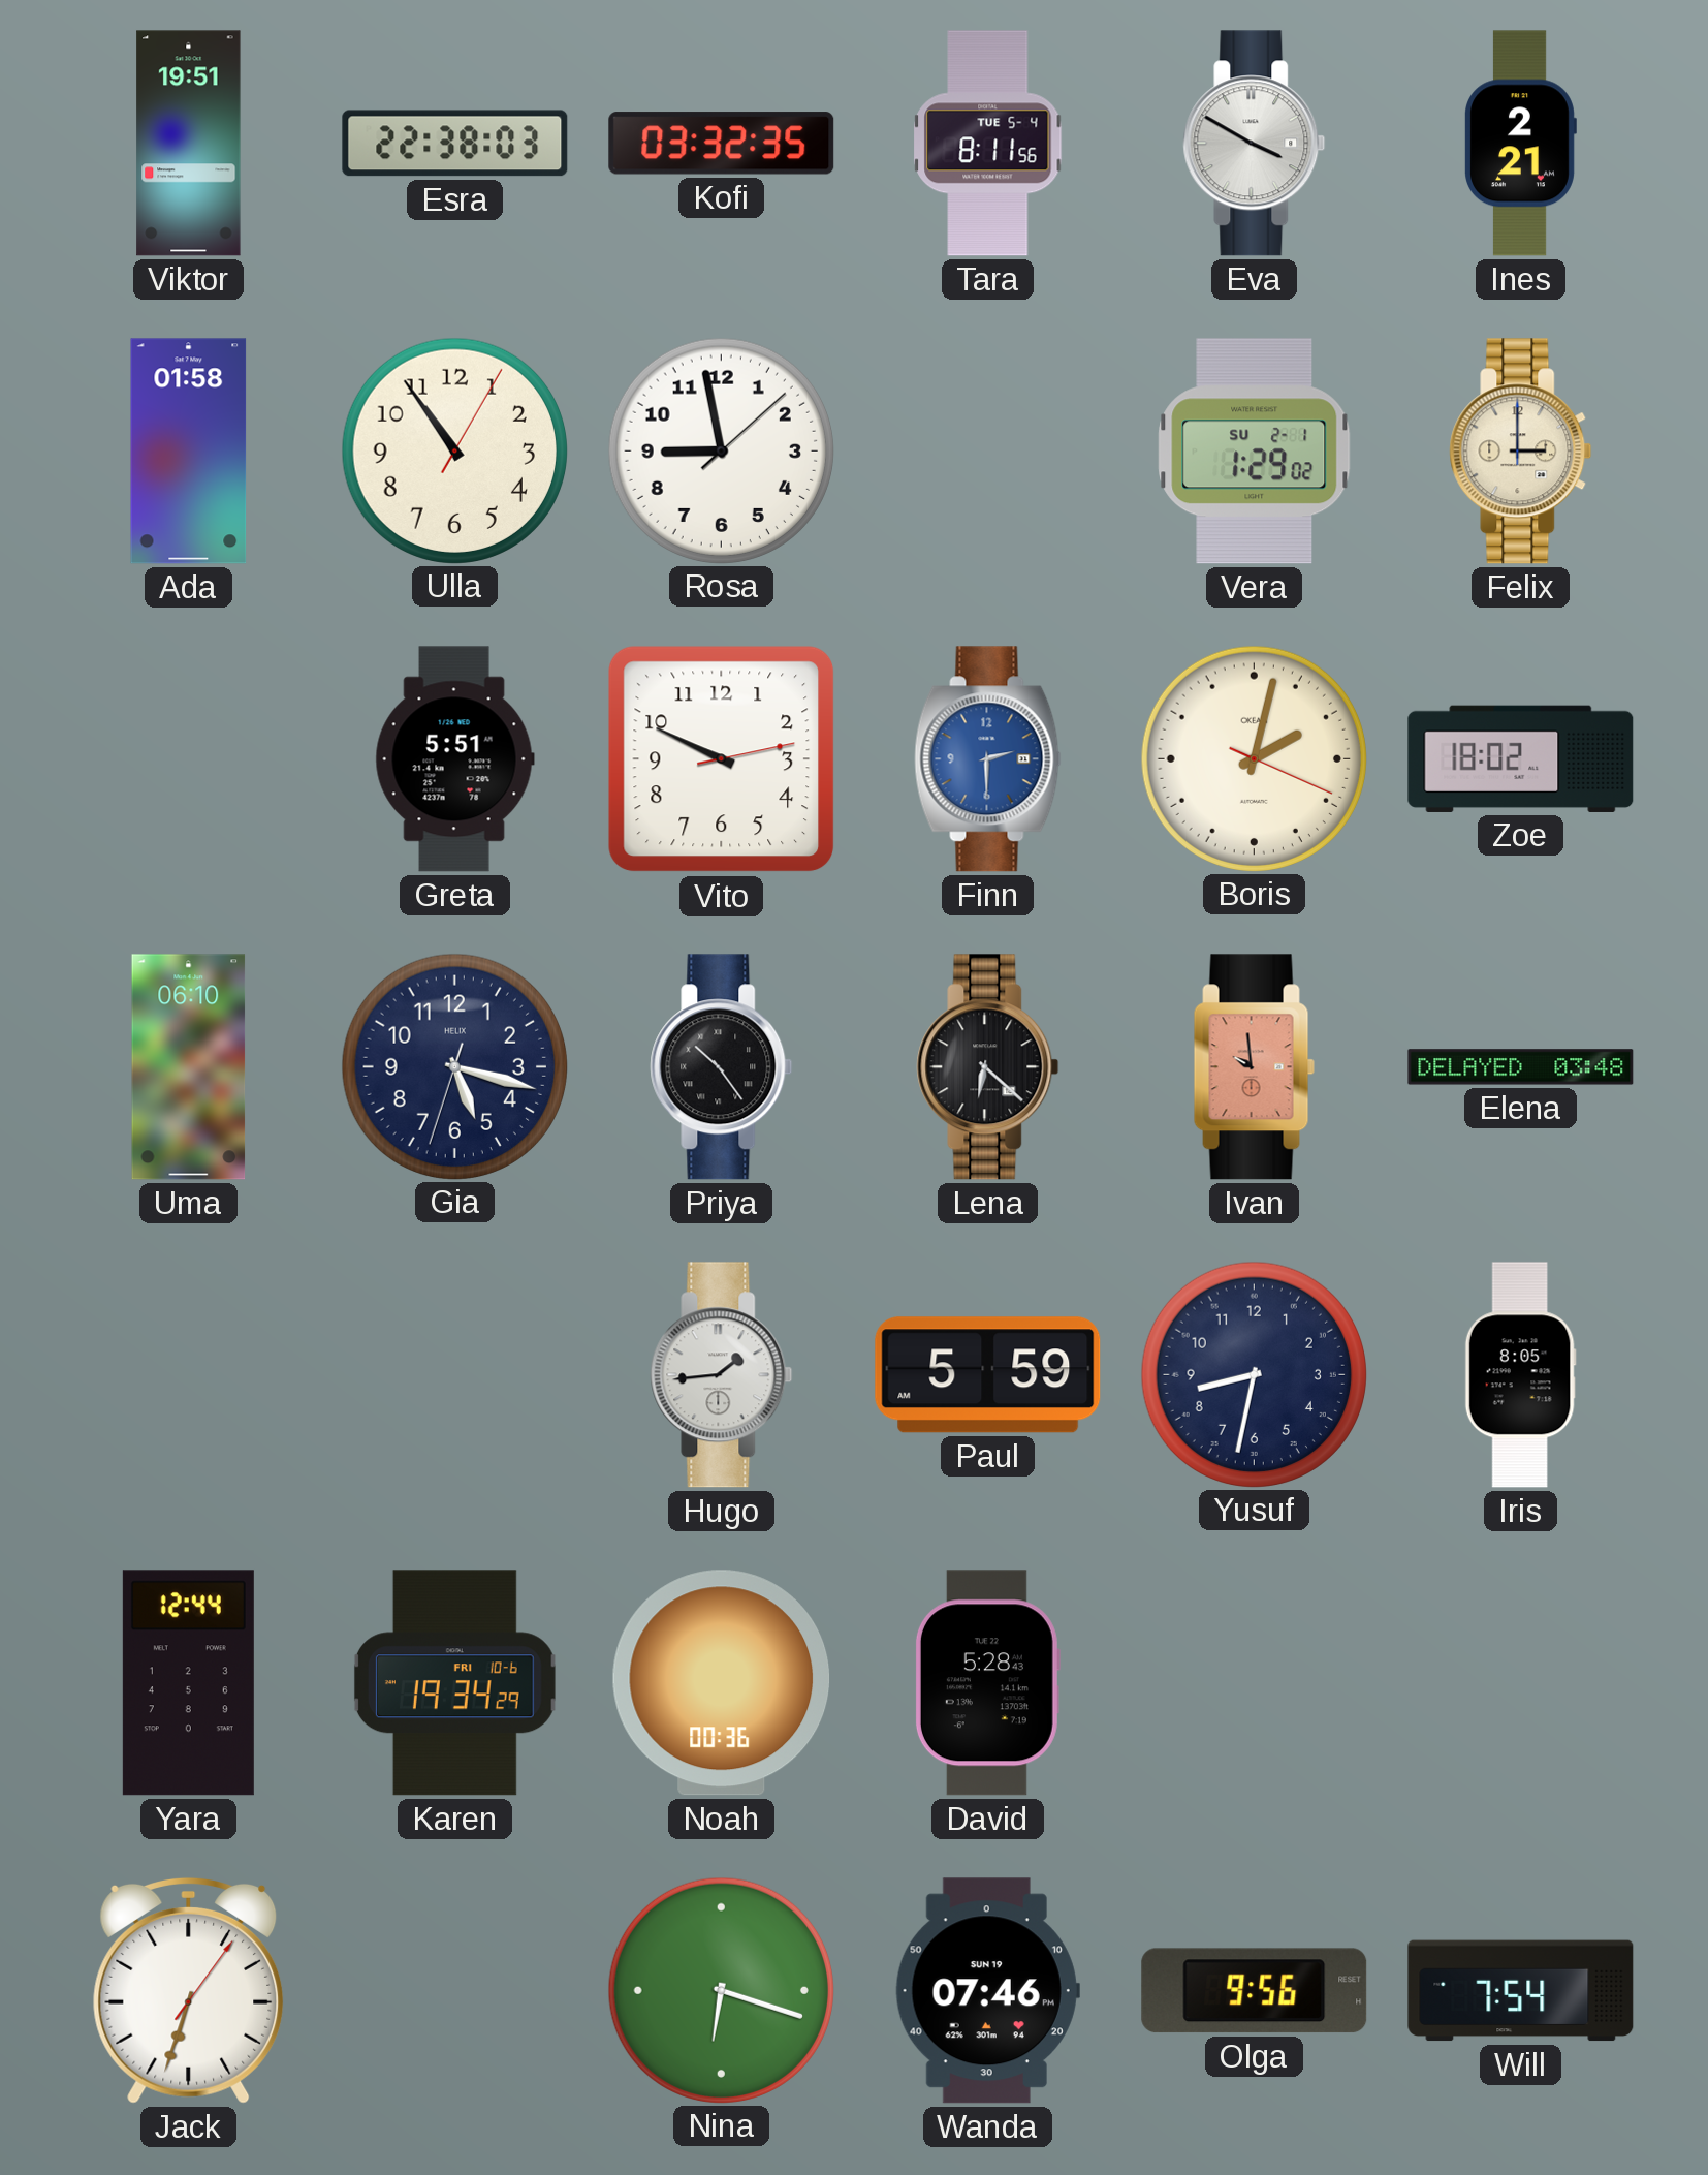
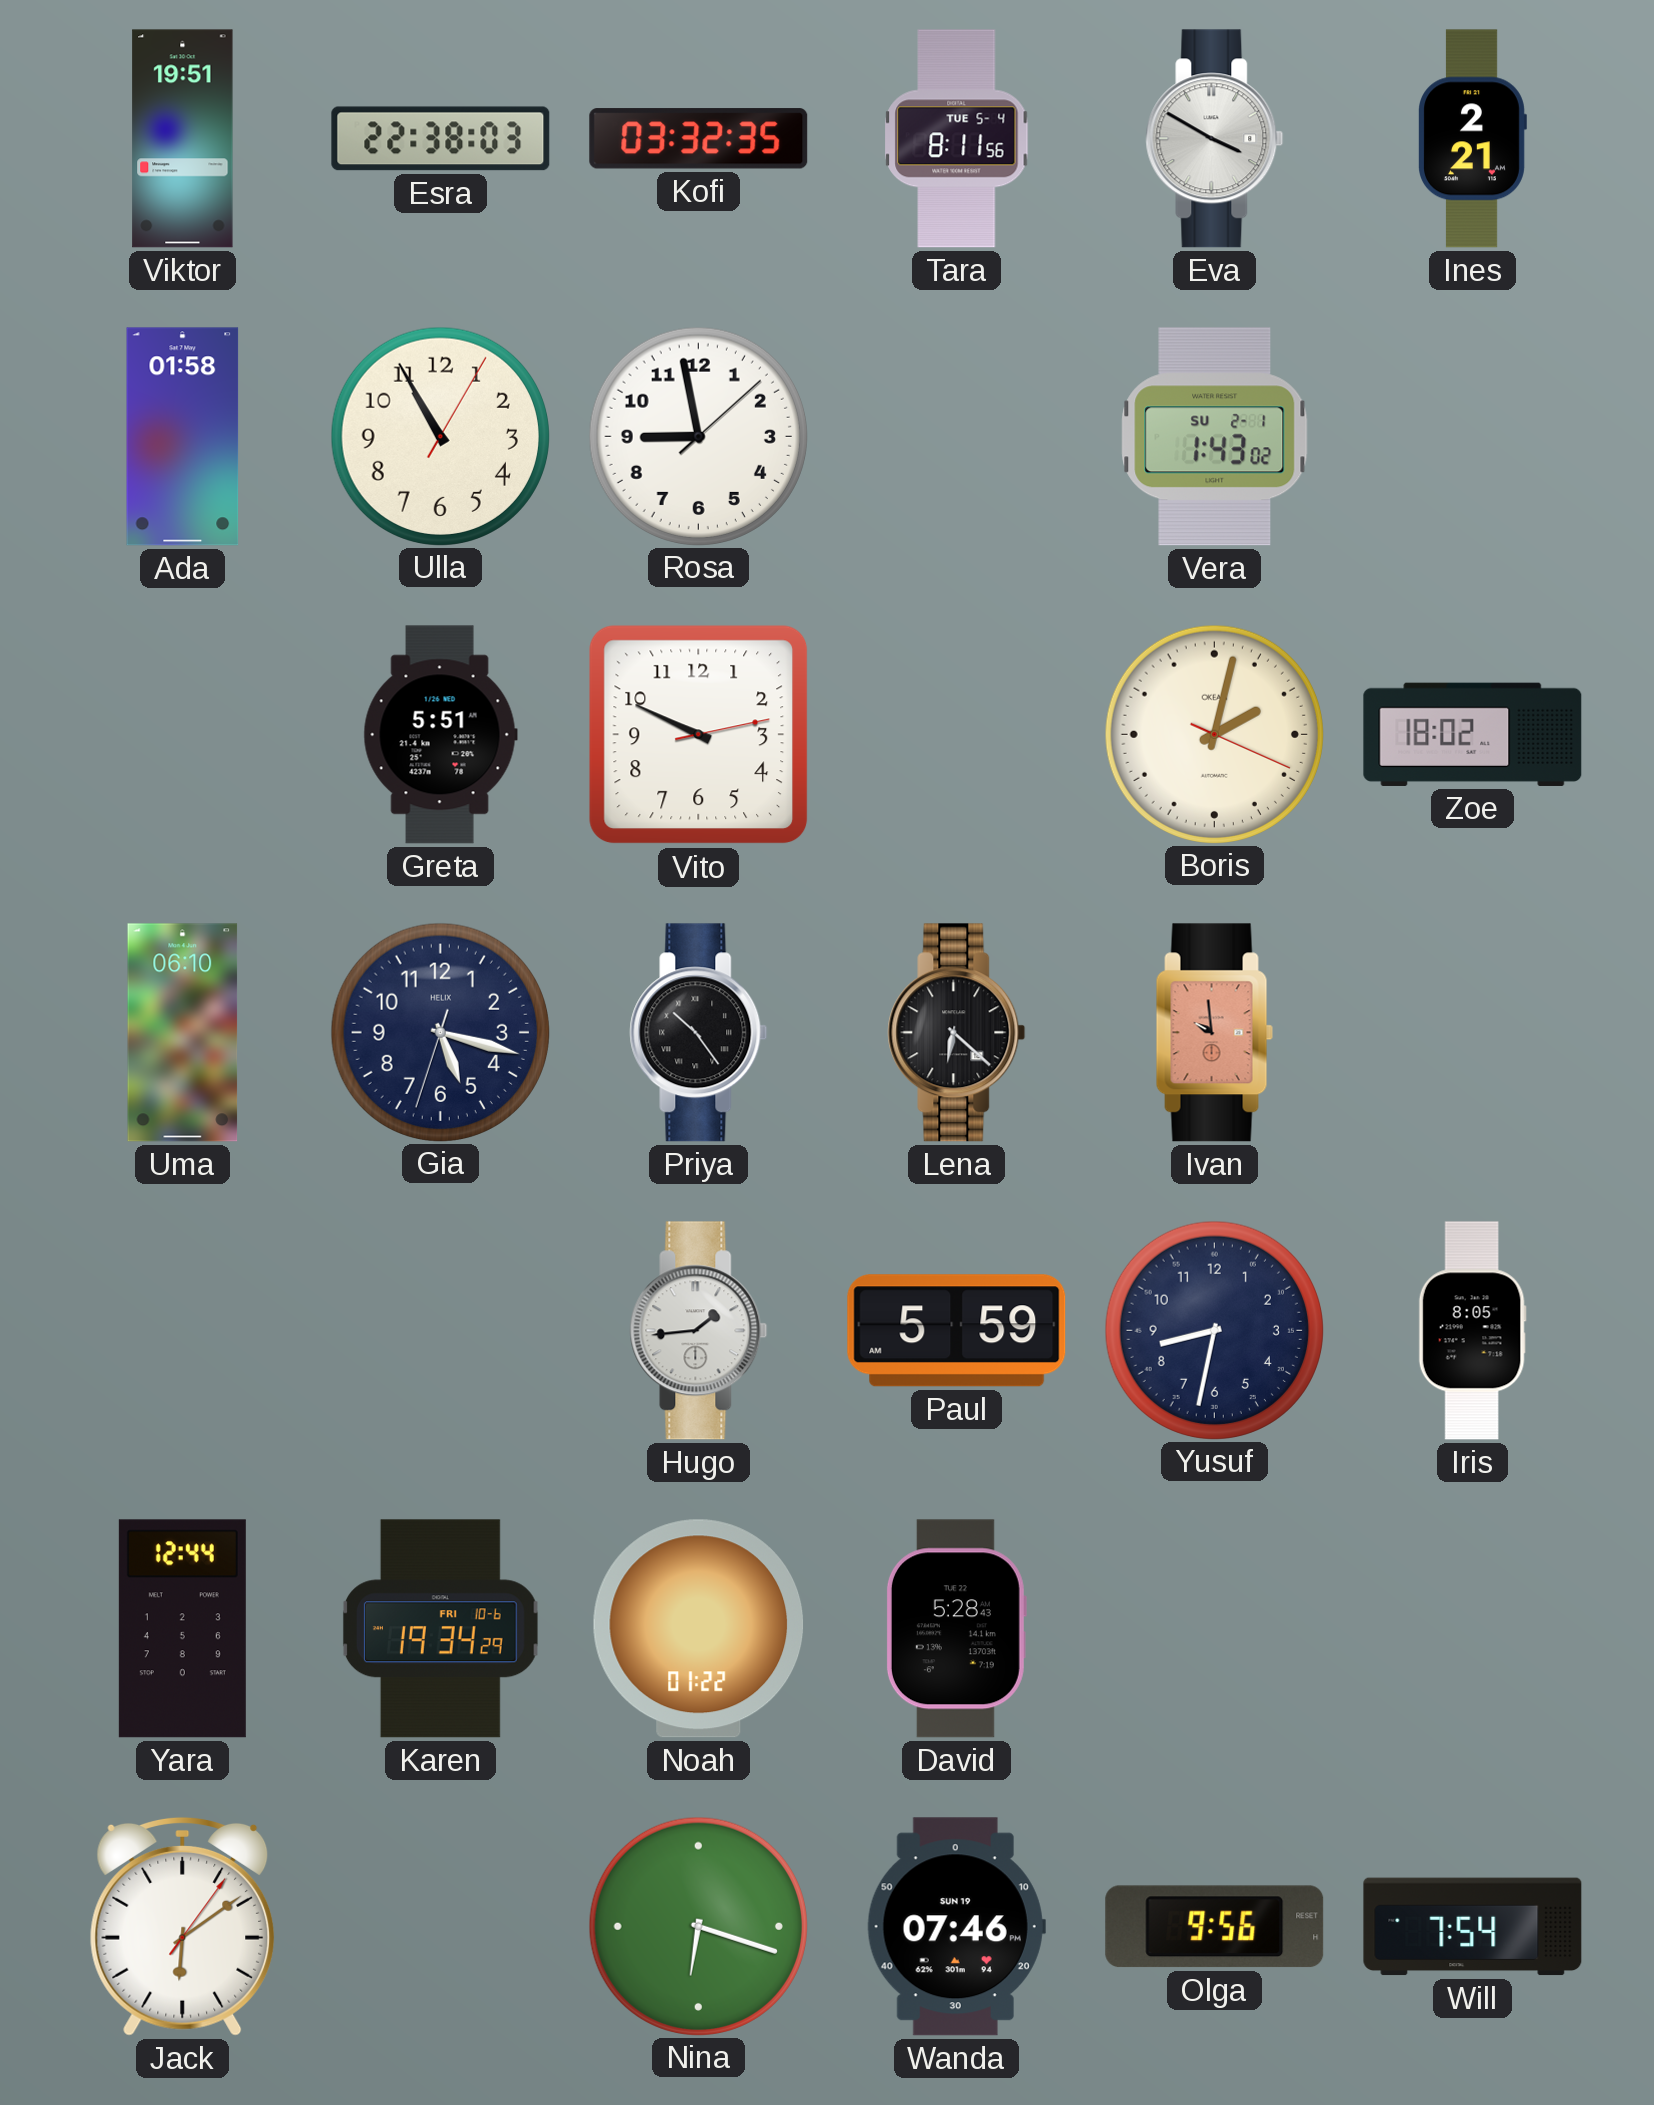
Ulla: 10:54 -> 10:55
Vera: 1:29 -> 1:43
Felix: 3:00 -> none
Finn: 2:30 -> none
Elena: 03:48 -> none
Noah: 00:36 -> 01:22
Jack: 6:33 -> 6:09
